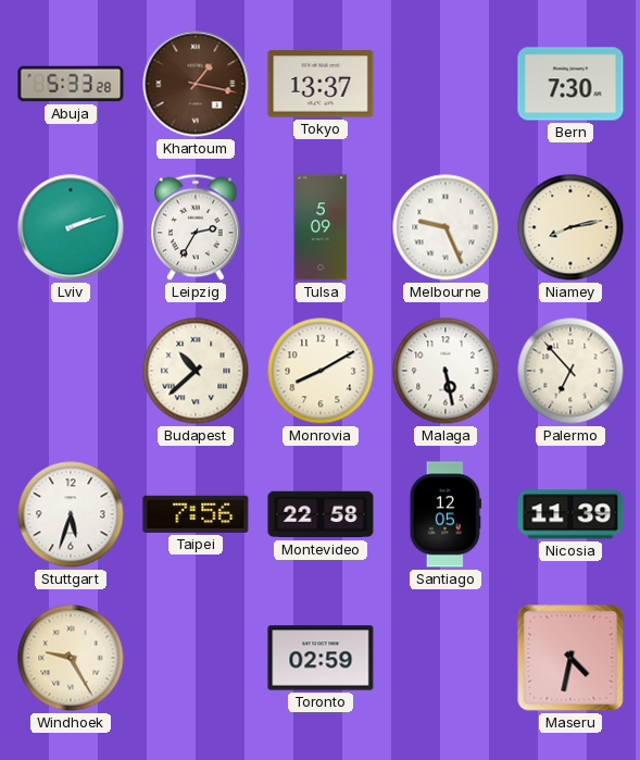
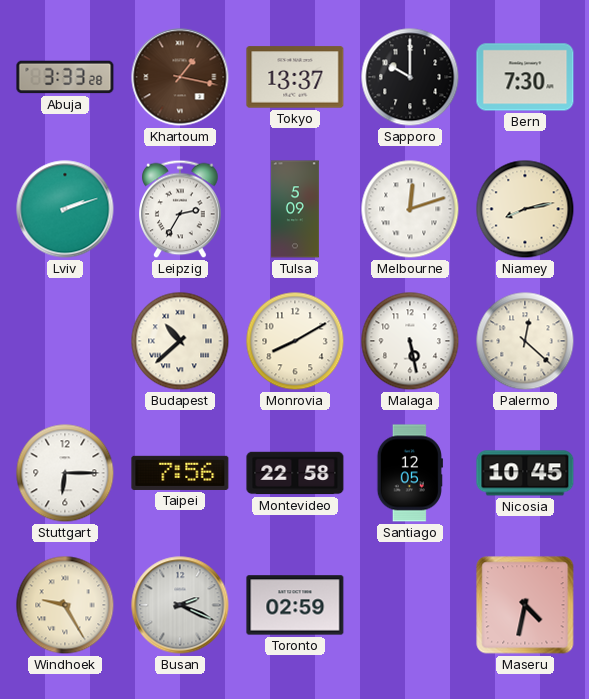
Abuja: 5:33 -> 3:33
Sapporo: none -> 10:00
Melbourne: 9:26 -> 12:12
Palermo: 6:53 -> 12:22
Stuttgart: 5:33 -> 6:15
Nicosia: 11:39 -> 10:45
Busan: none -> 2:19
